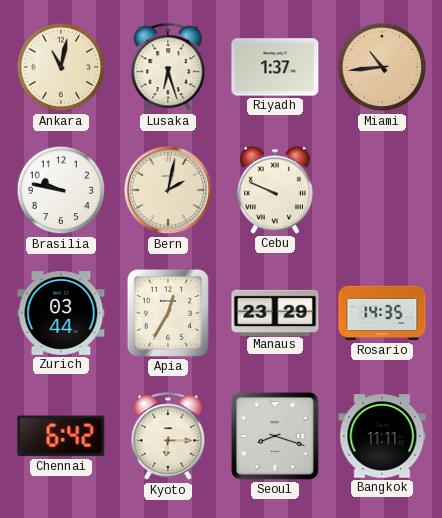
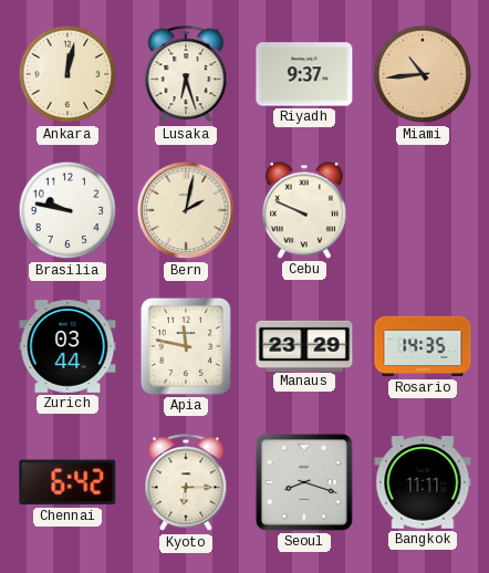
Ankara: 11:02 -> 12:02
Riyadh: 1:37 -> 9:37
Apia: 12:35 -> 11:47
